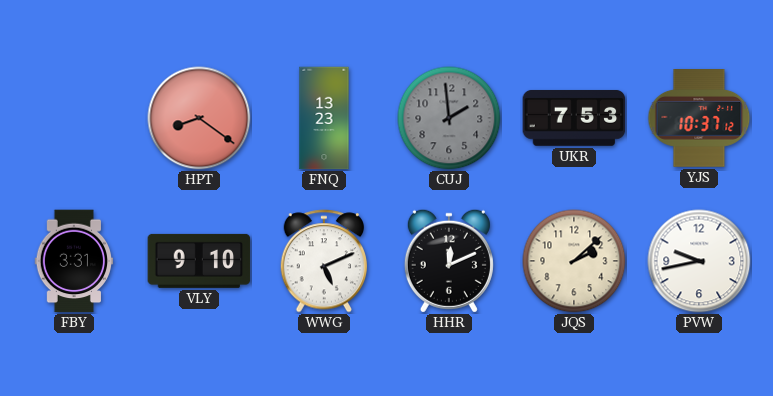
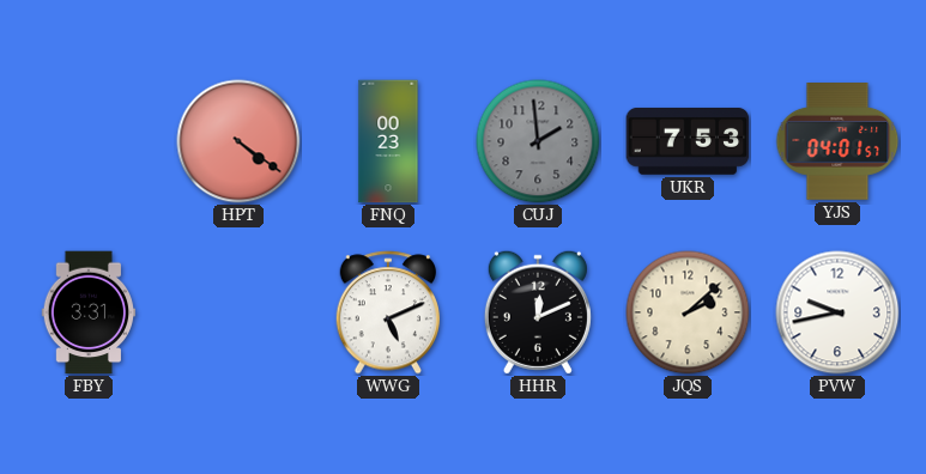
HPT: 8:21 -> 4:21
FNQ: 13:23 -> 00:23
YJS: 10:37 -> 04:01
VLY: 9:10 -> none
